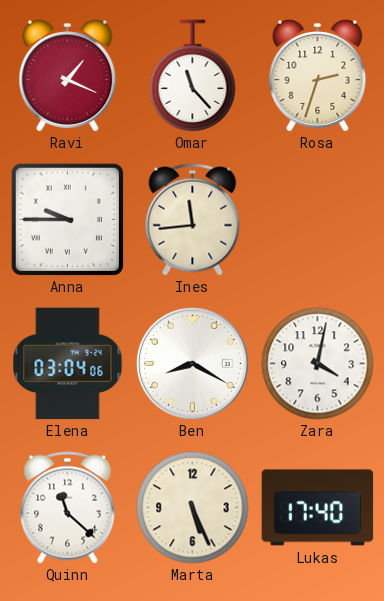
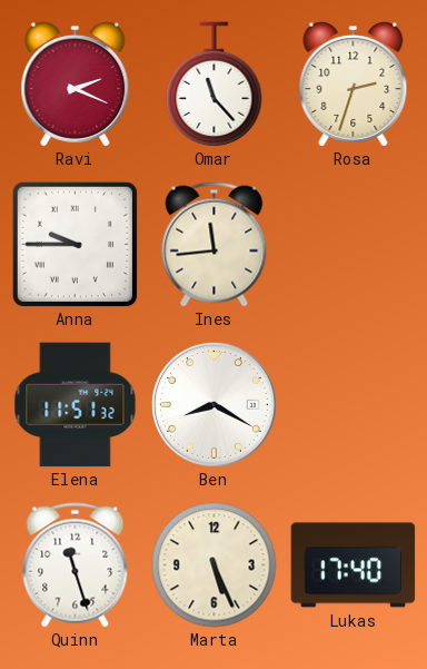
Ravi: 1:19 -> 2:19
Elena: 03:04 -> 11:51
Zara: 4:02 -> none
Quinn: 11:22 -> 11:27
